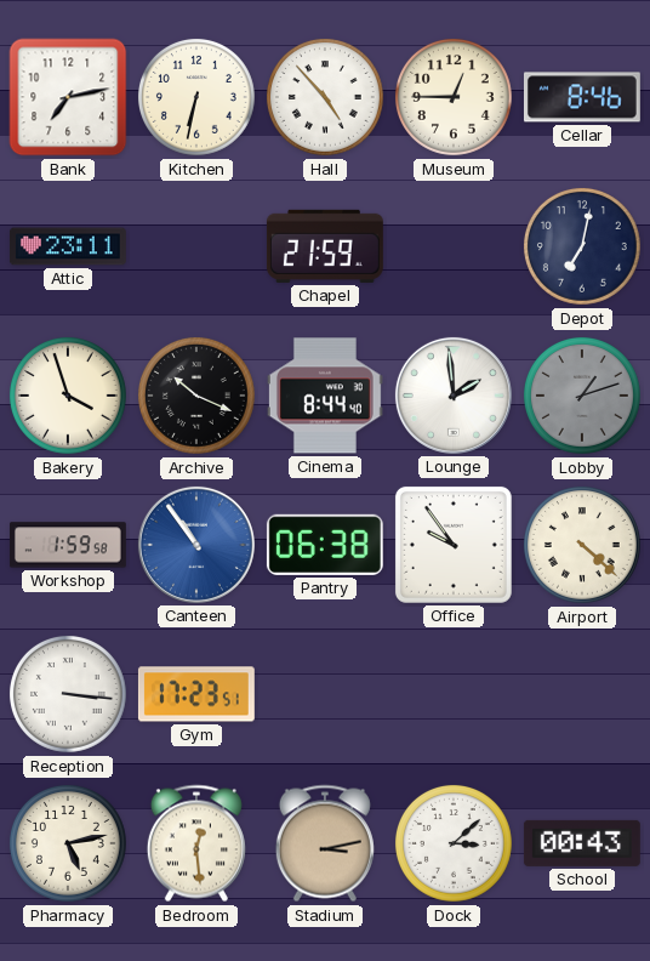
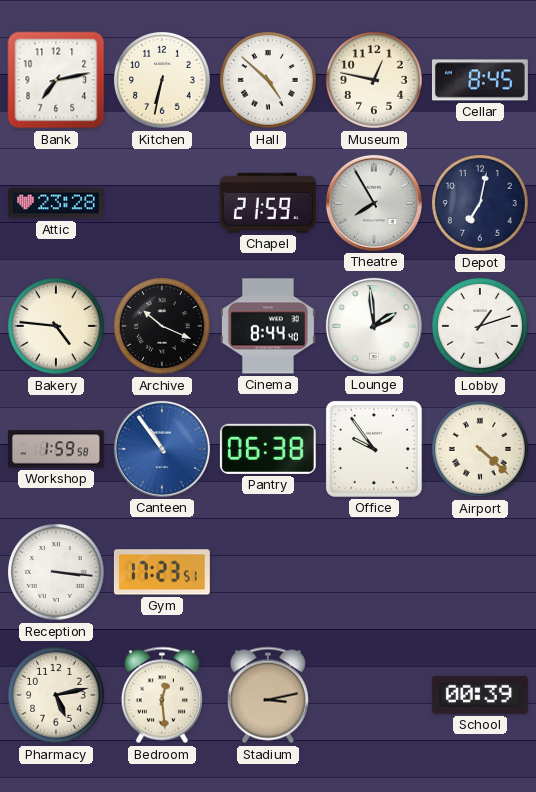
Hall: 4:53 -> 4:52
Museum: 12:45 -> 12:47
Cellar: 8:46 -> 8:45
Attic: 23:11 -> 23:28
Theatre: none -> 7:55
Bakery: 3:57 -> 4:46
Lobby dial: grey -> white
Dock: 3:08 -> none
School: 00:43 -> 00:39
